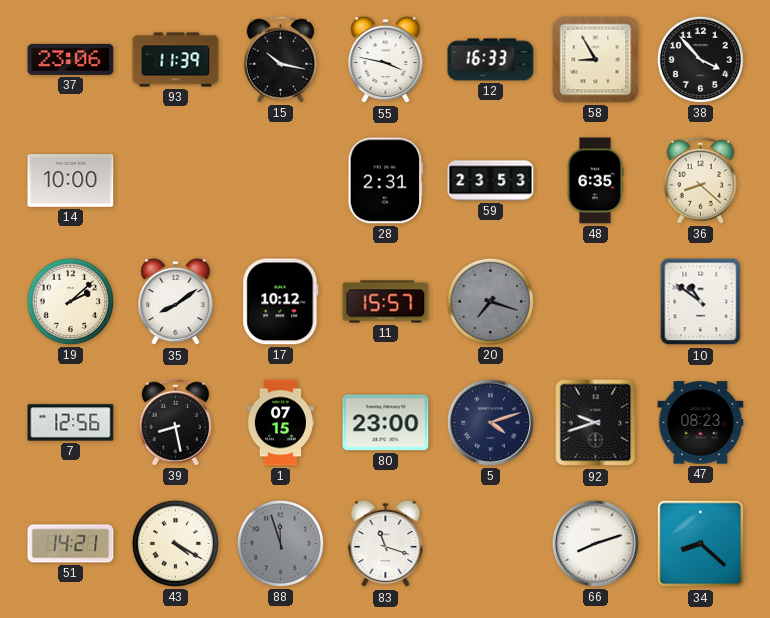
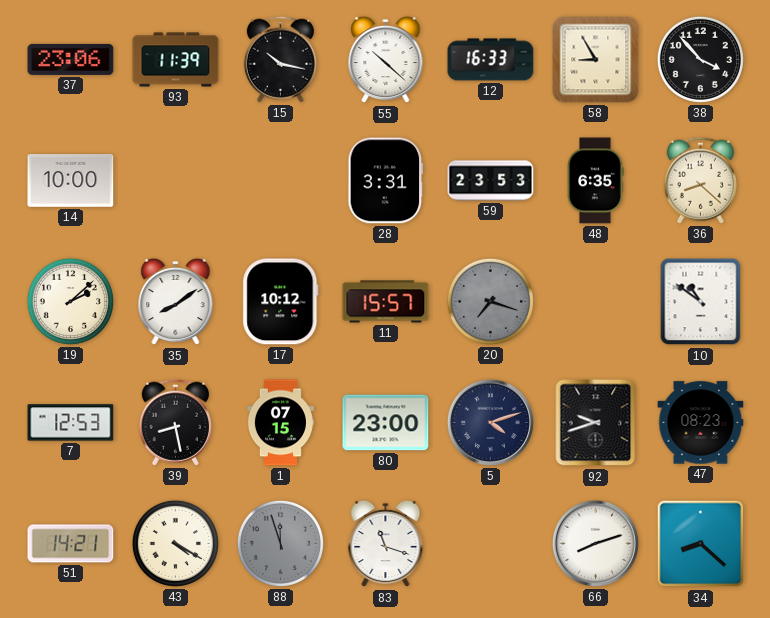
55: 3:47 -> 10:22
28: 2:31 -> 3:31
7: 12:56 -> 12:53
